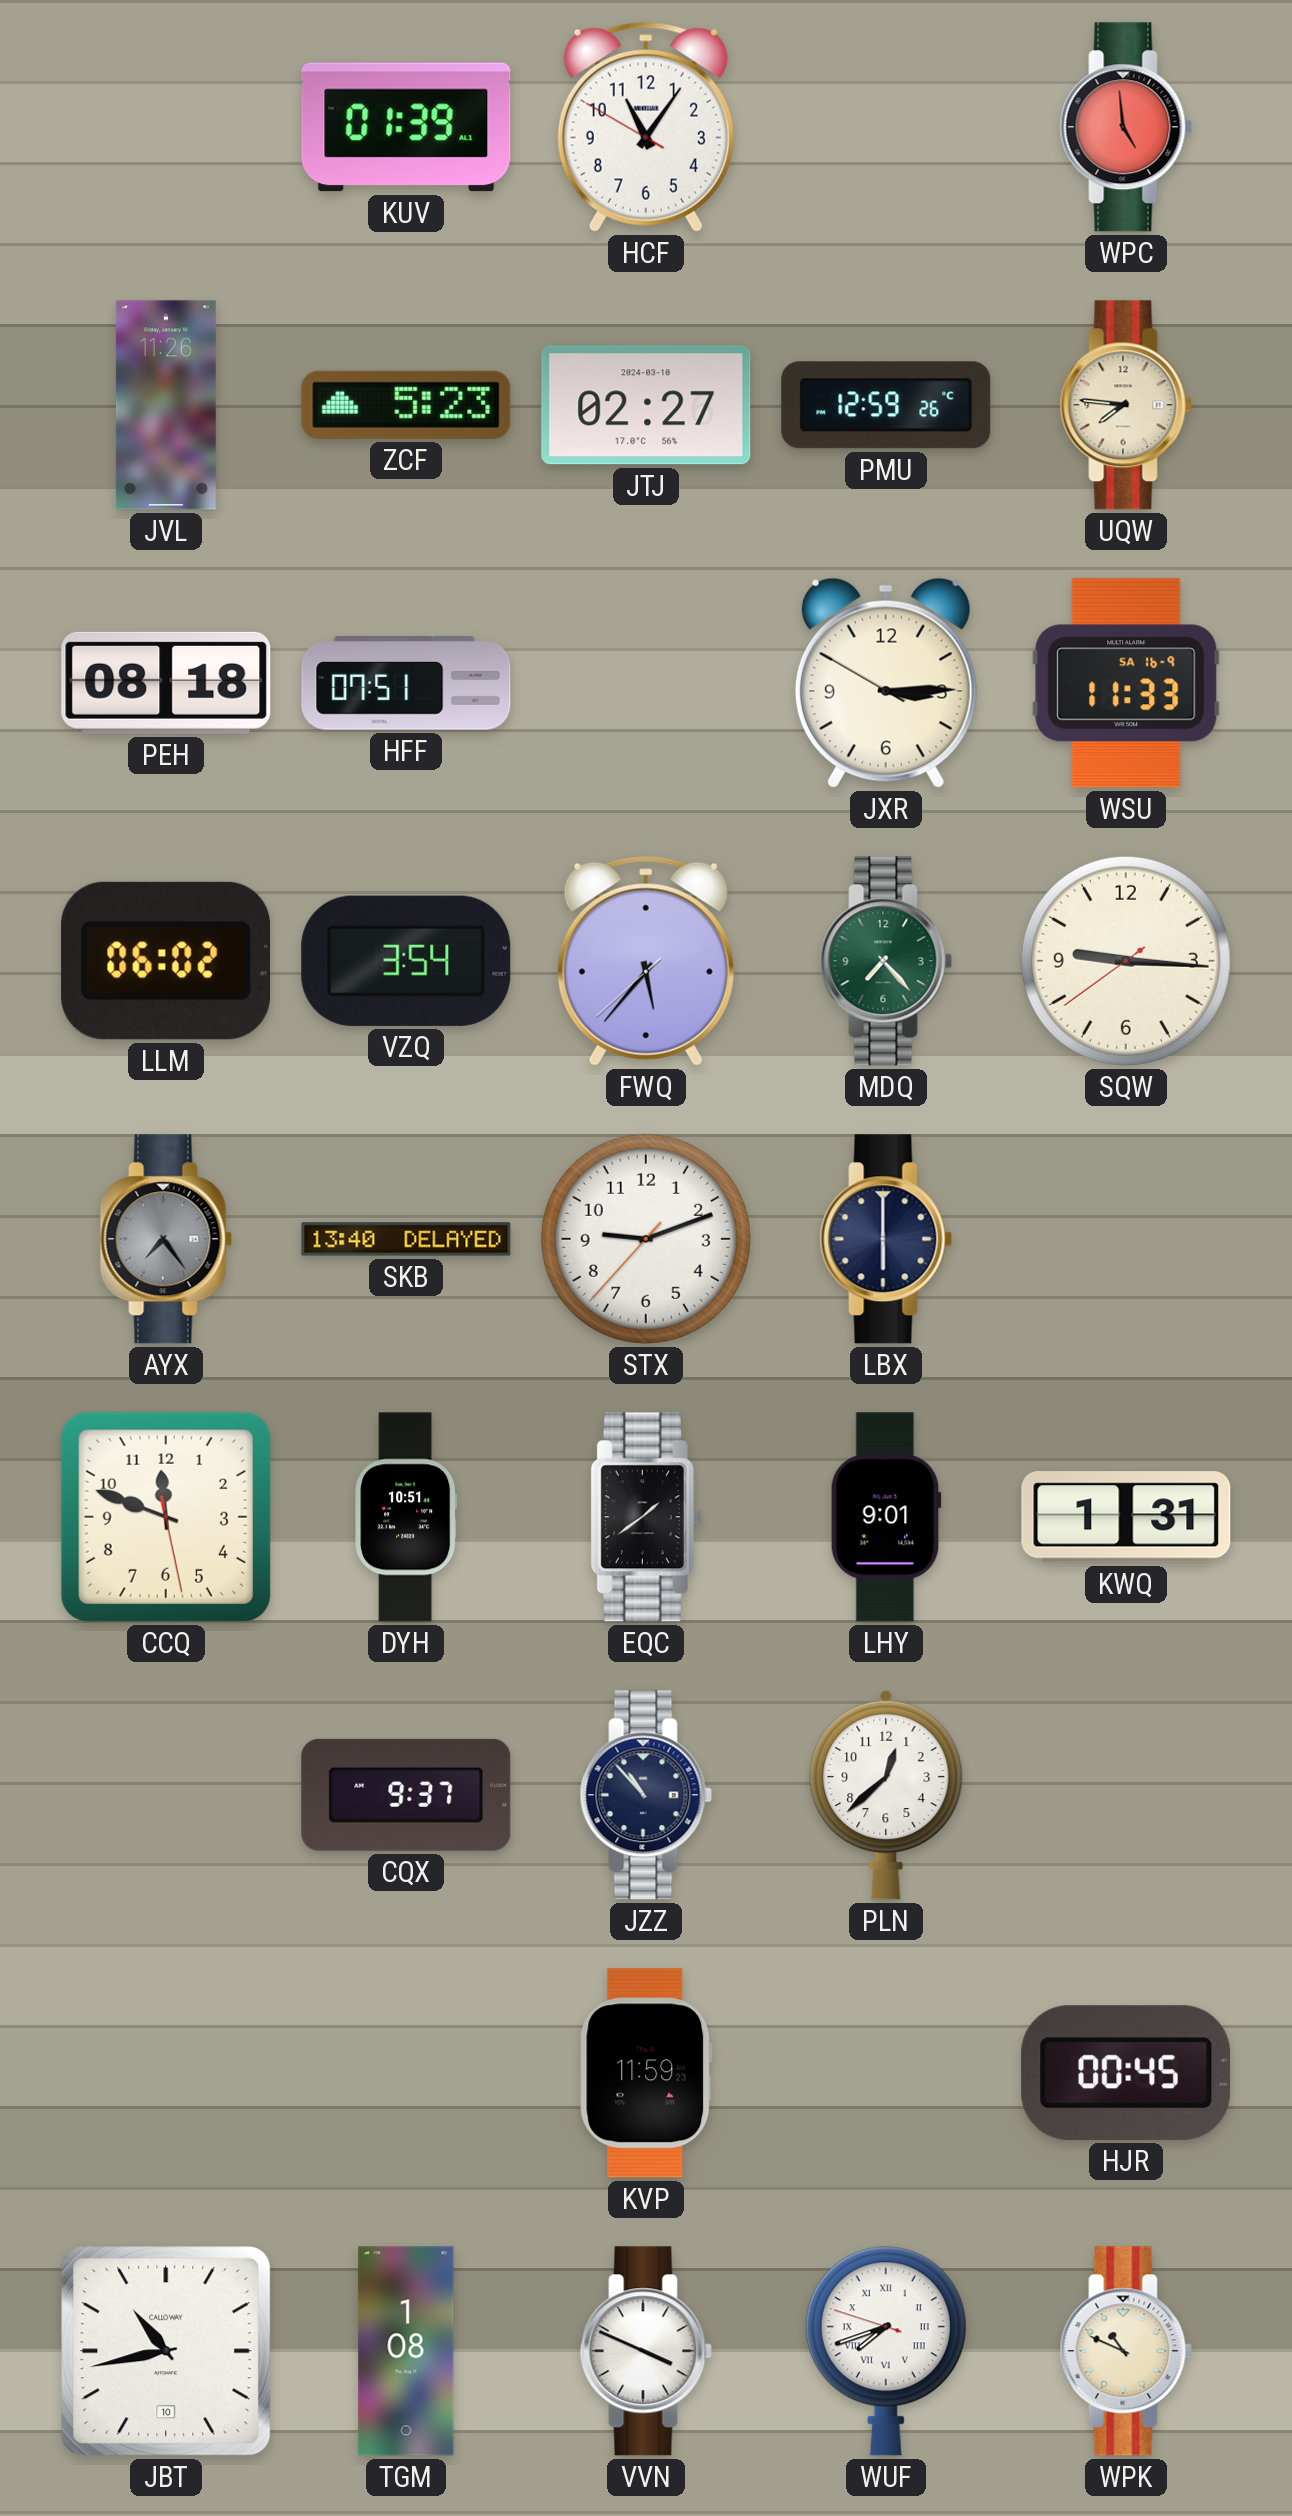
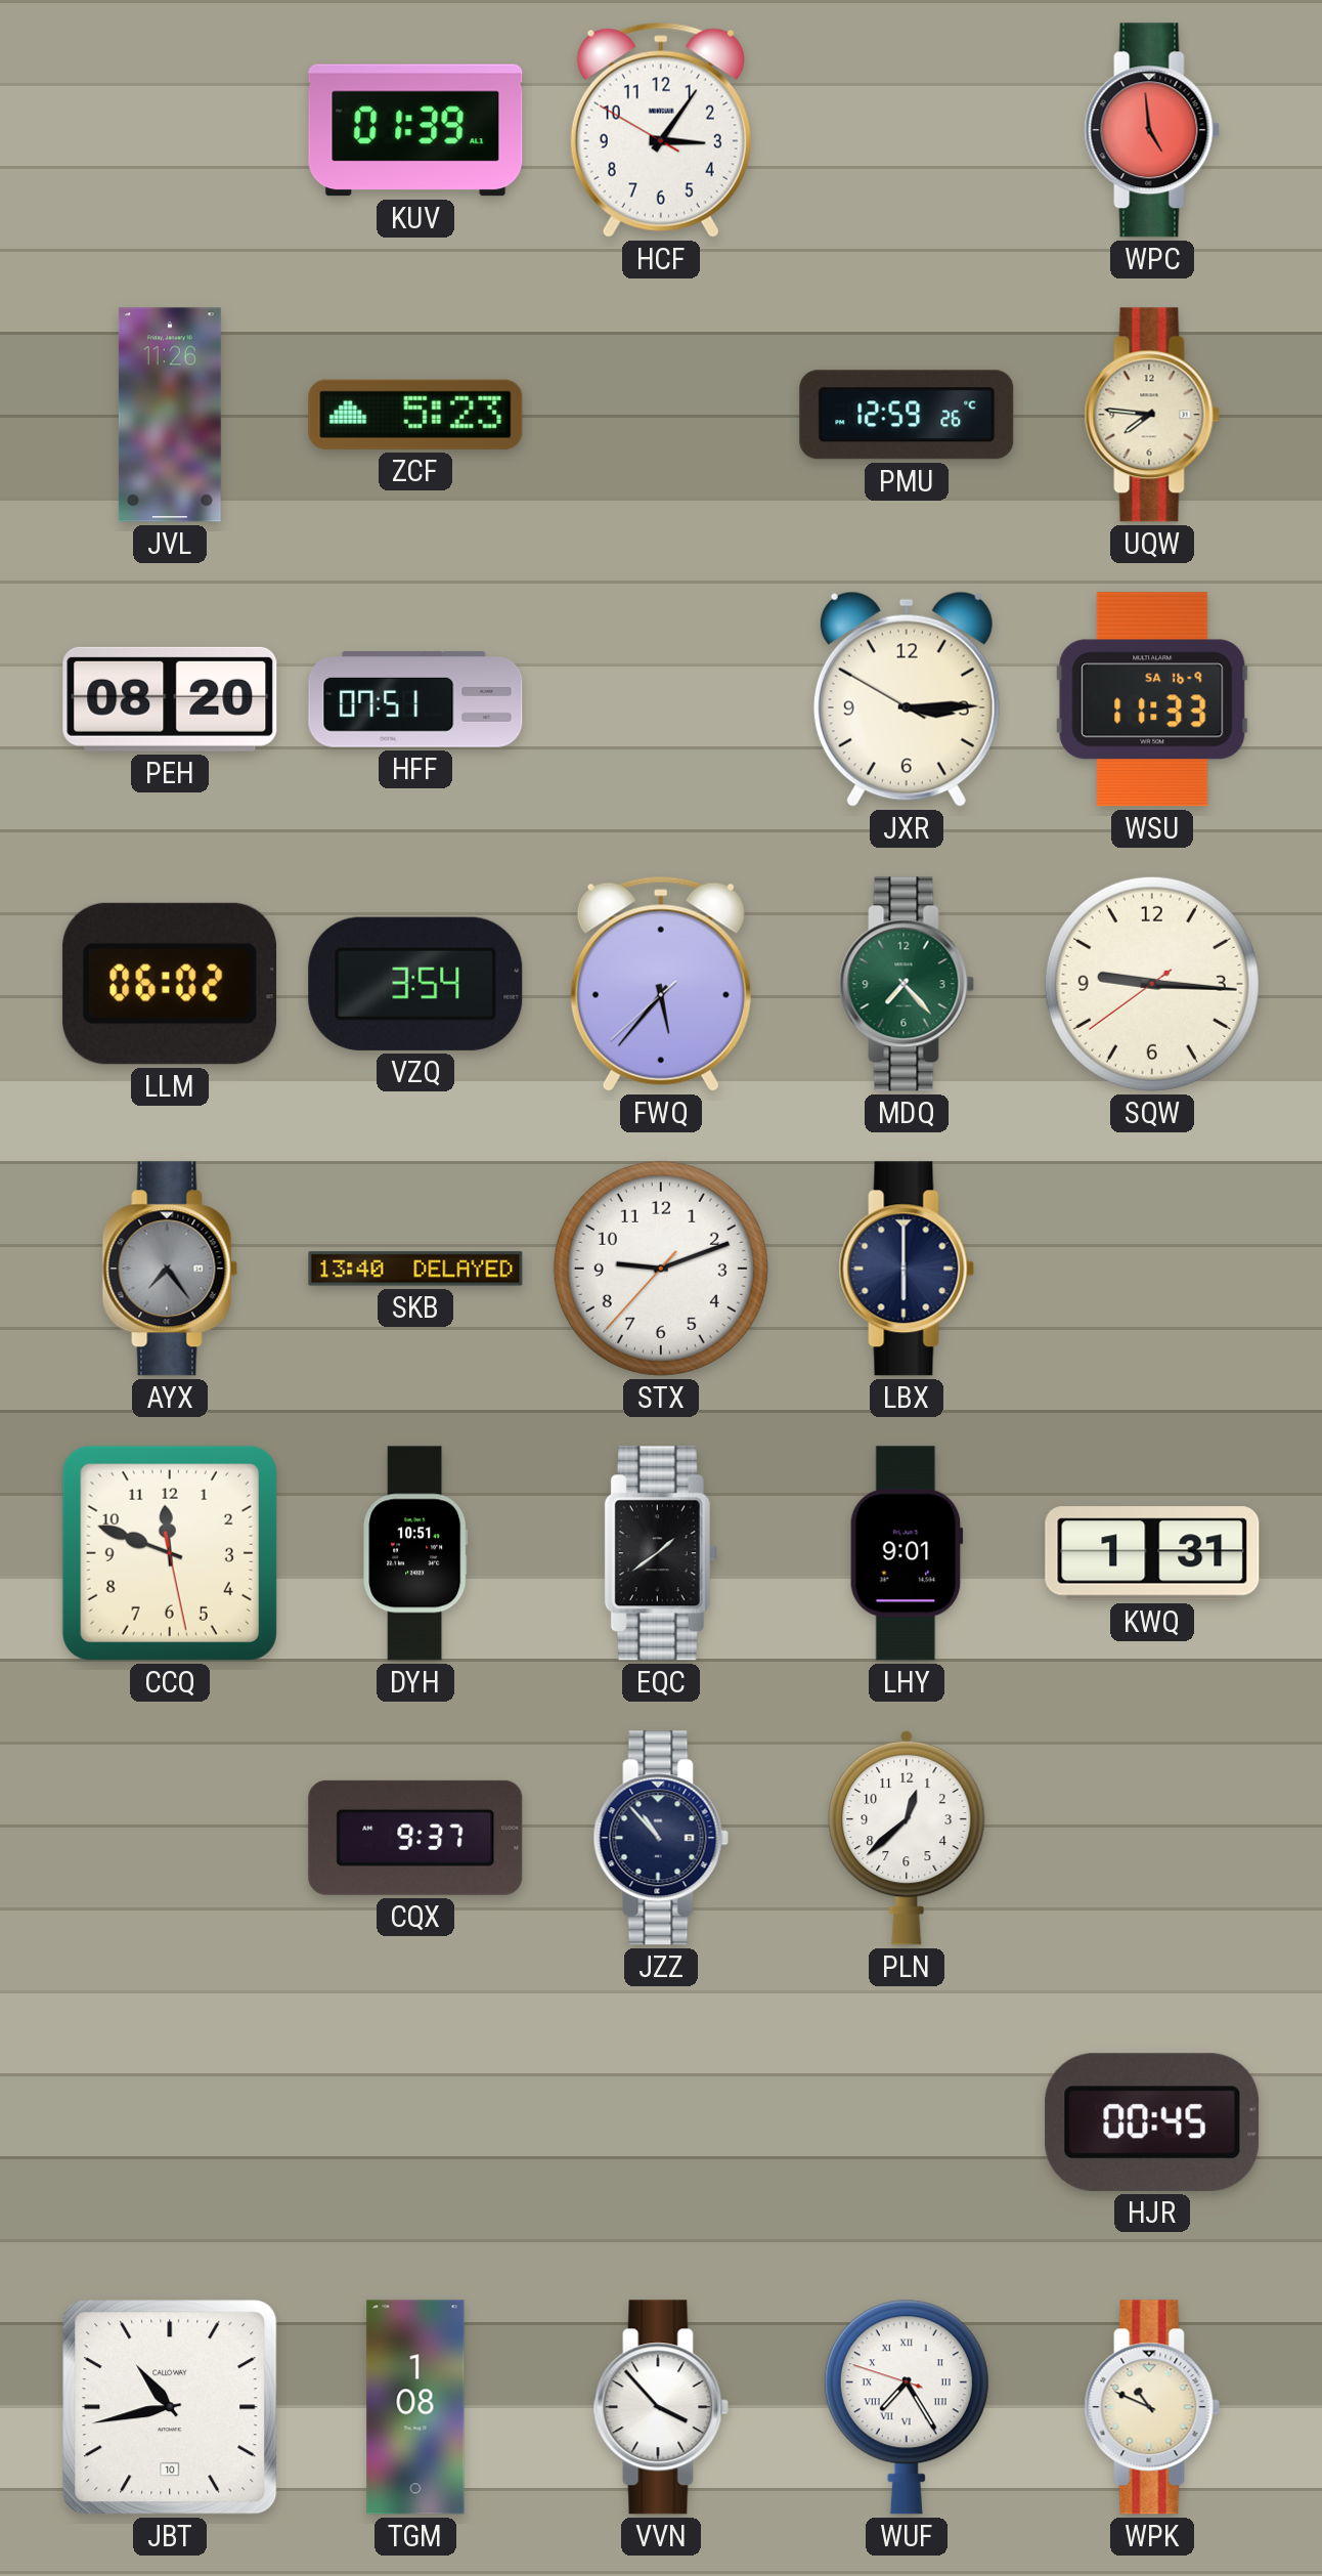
HCF: 11:05 -> 3:05
JTJ: 02:27 -> none
PEH: 08:18 -> 08:20
KVP: 11:59 -> none
VVN: 3:49 -> 3:53
WUF: 7:41 -> 7:24
